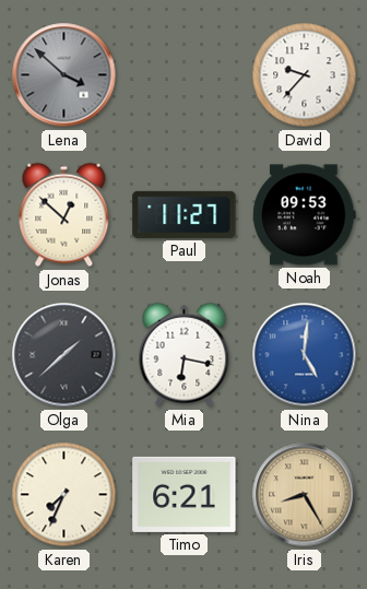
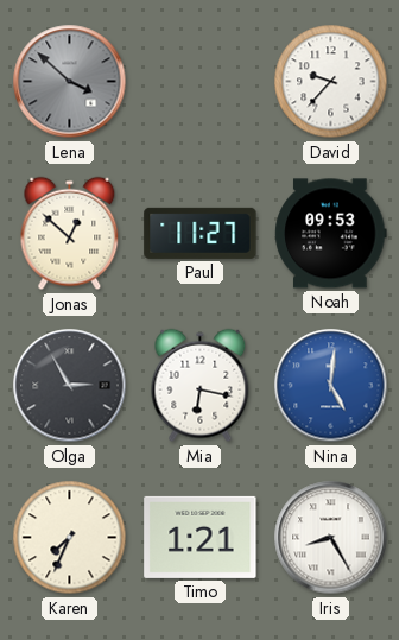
Olga: 1:38 -> 2:55
Timo: 6:21 -> 1:21
Iris dial: champagne -> white
